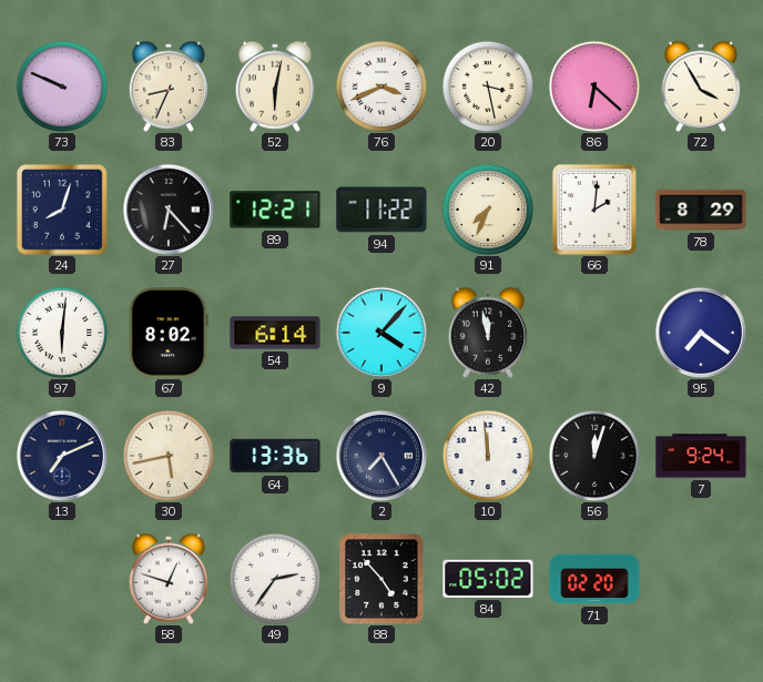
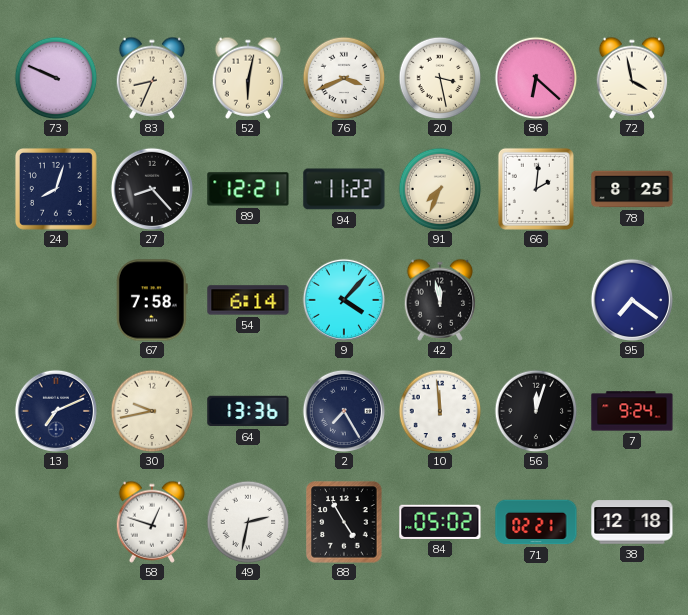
72: 3:55 -> 3:58
27: 6:23 -> 8:23
78: 8:29 -> 8:25
97: 6:01 -> none
67: 8:02 -> 7:58
30: 5:43 -> 9:43
49: 2:36 -> 2:32
88: 4:53 -> 4:55
71: 02:20 -> 02:21
38: none -> 12:18
